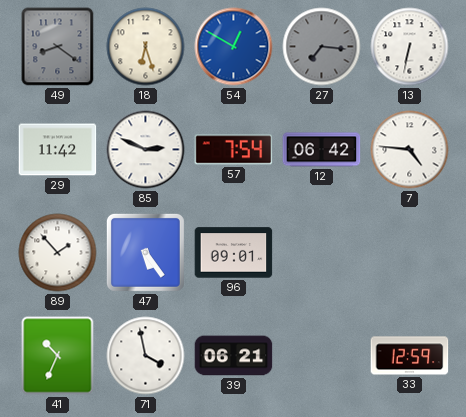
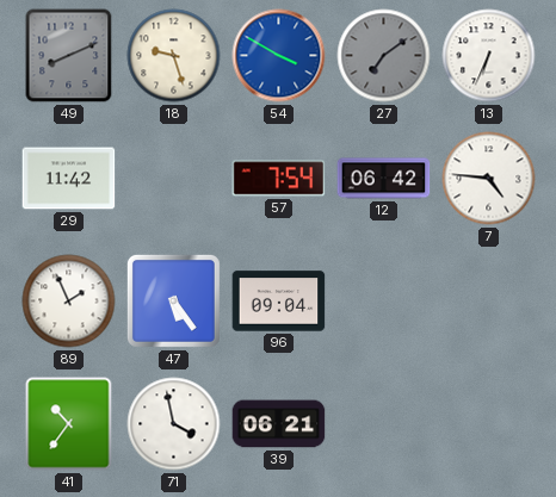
49: 8:21 -> 8:11
18: 6:27 -> 9:27
54: 12:50 -> 3:50
27: 7:16 -> 7:09
13: 6:32 -> 6:34
85: 2:49 -> none
89: 1:53 -> 1:56
96: 09:01 -> 09:04
41: 10:34 -> 10:36
33: 12:59 -> none
